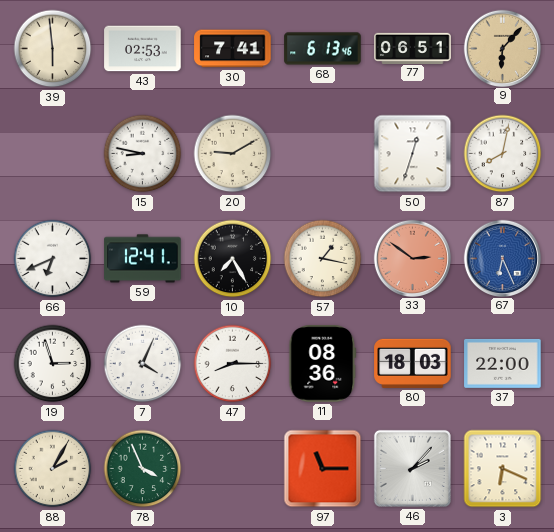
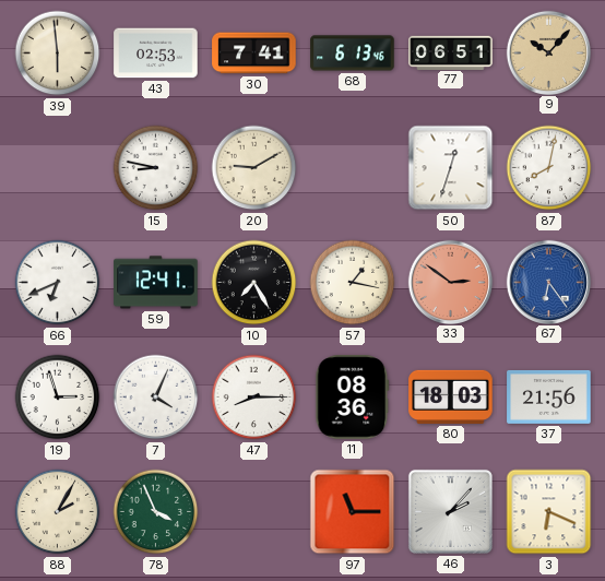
9: 6:07 -> 10:07
67: 6:26 -> 6:24
37: 22:00 -> 21:56
